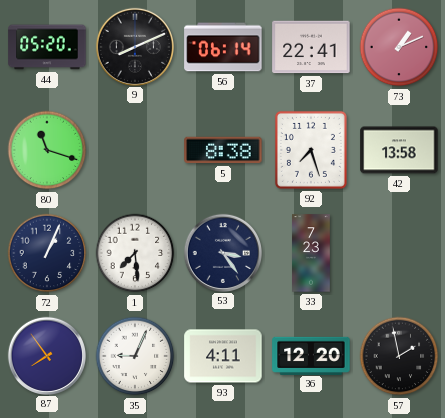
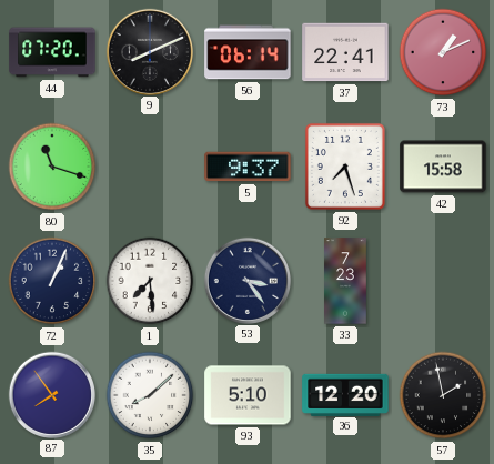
44: 05:20 -> 07:20
5: 8:38 -> 9:37
42: 13:58 -> 15:58
35: 9:04 -> 8:08
93: 4:11 -> 5:10
